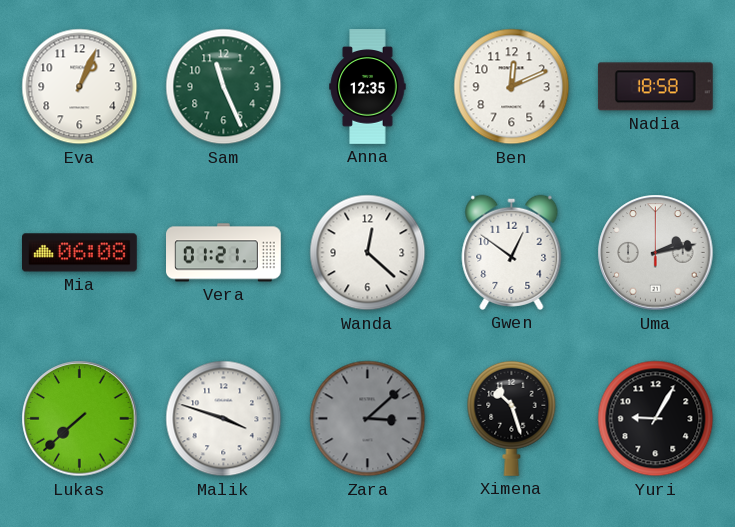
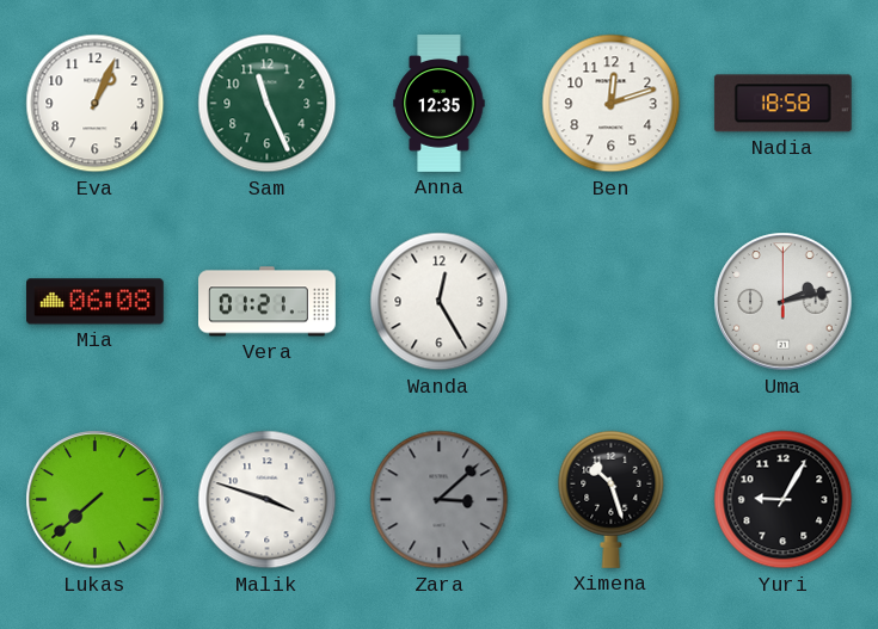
Ben: 12:11 -> 12:12
Wanda: 12:22 -> 12:25
Gwen: 12:51 -> none
